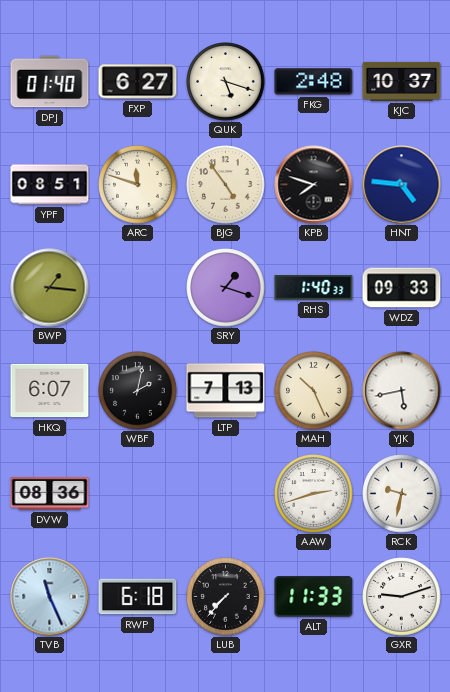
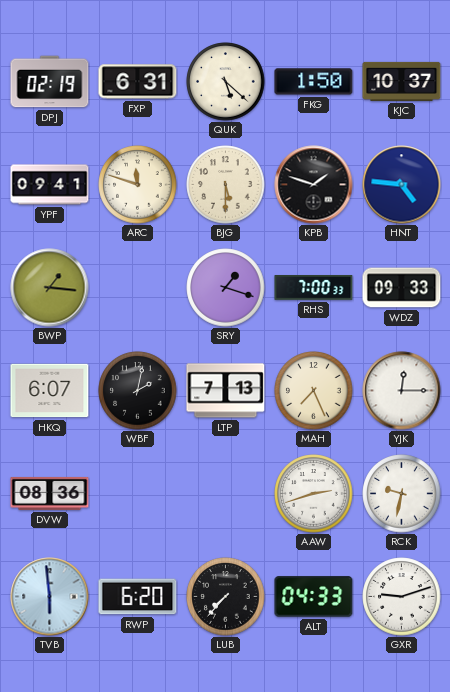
DPJ: 01:40 -> 02:19
FXP: 6:27 -> 6:31
QUK: 5:18 -> 5:22
FKG: 2:48 -> 1:50
YPF: 08:51 -> 09:41
BJG: 4:54 -> 5:30
KPB: 7:48 -> 1:48
RHS: 1:40 -> 7:00
MAH: 10:26 -> 7:26
YJK: 5:43 -> 12:15
TVB: 11:26 -> 5:59
RWP: 6:18 -> 6:20
ALT: 11:33 -> 04:33
